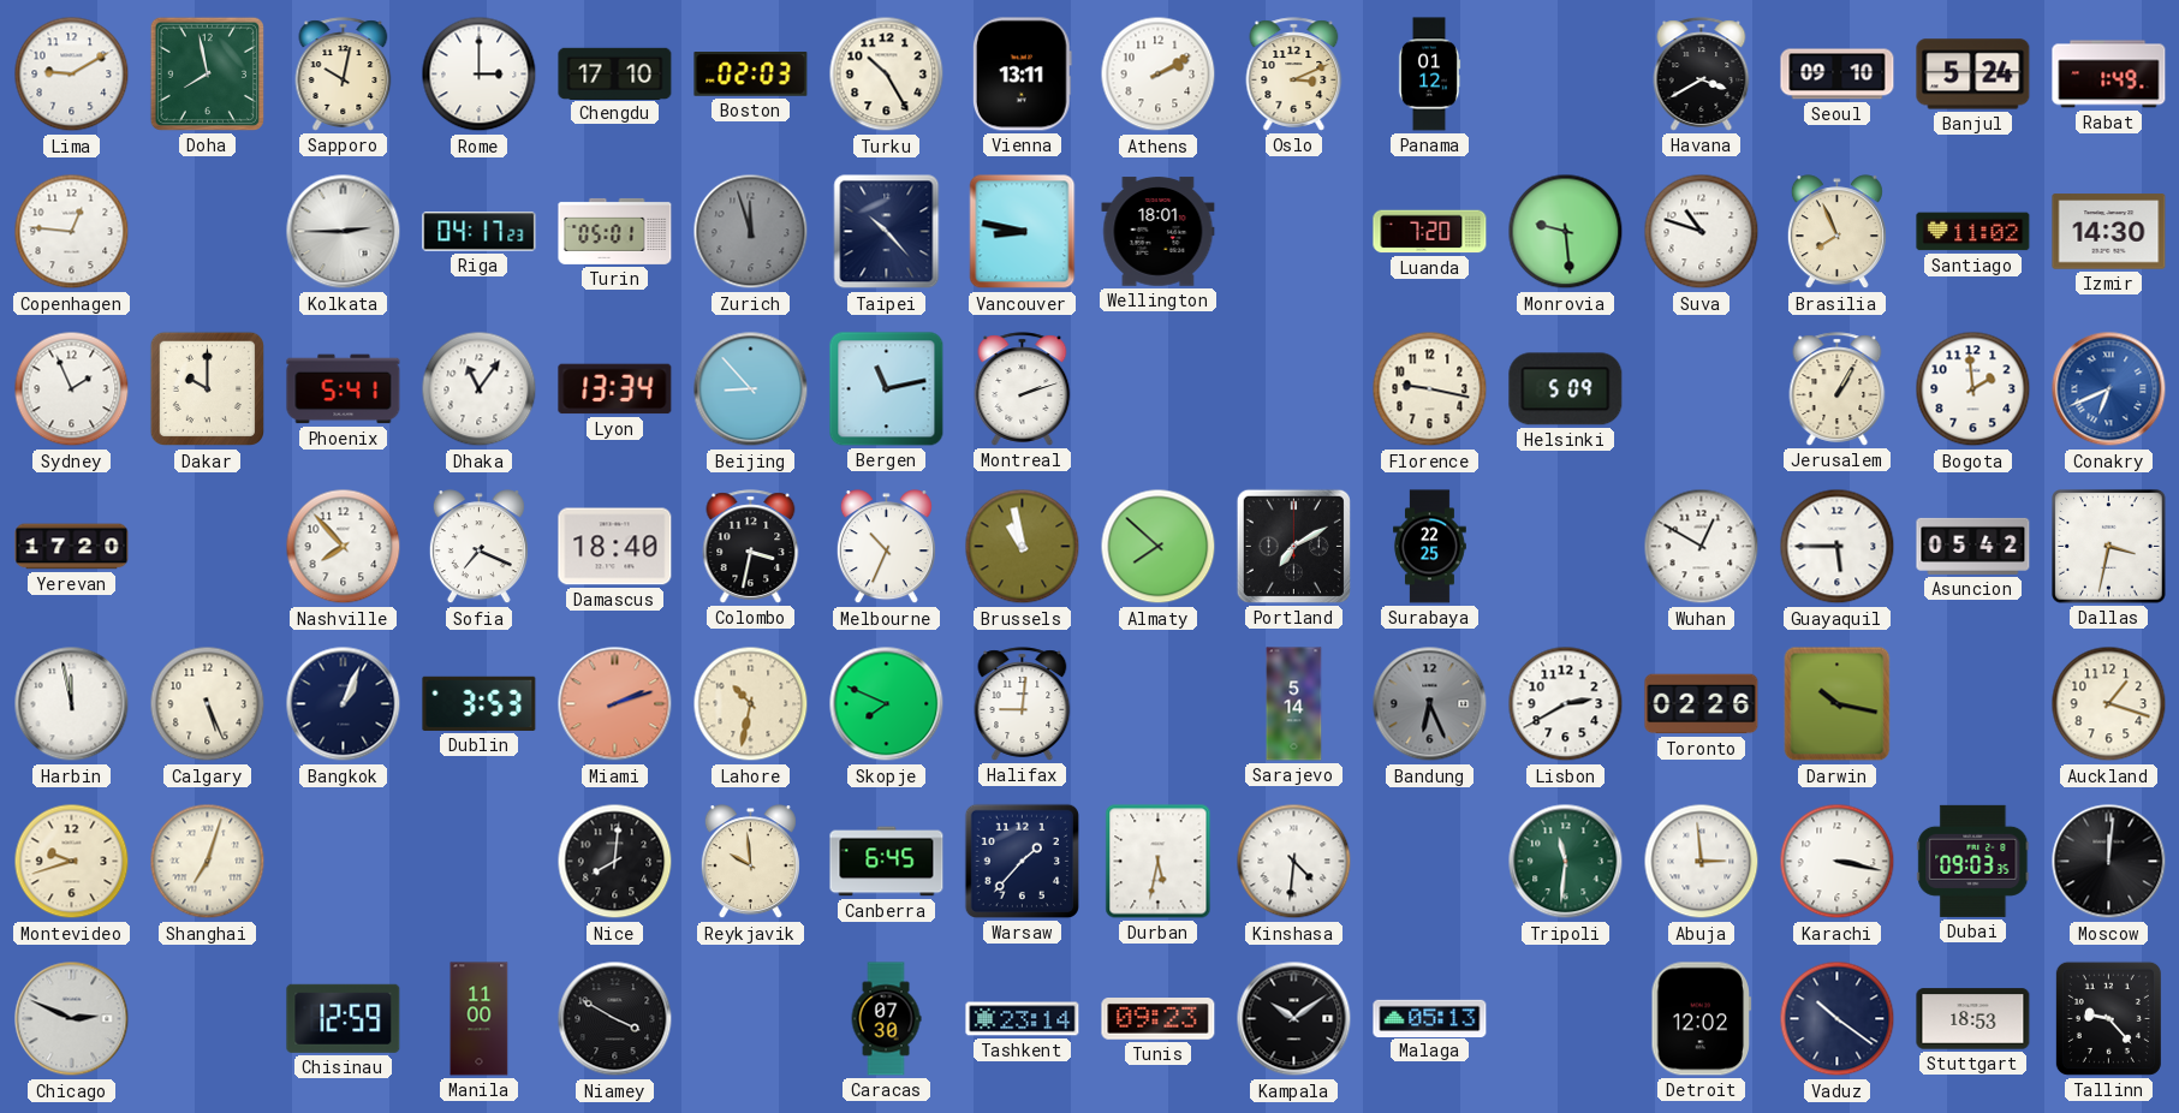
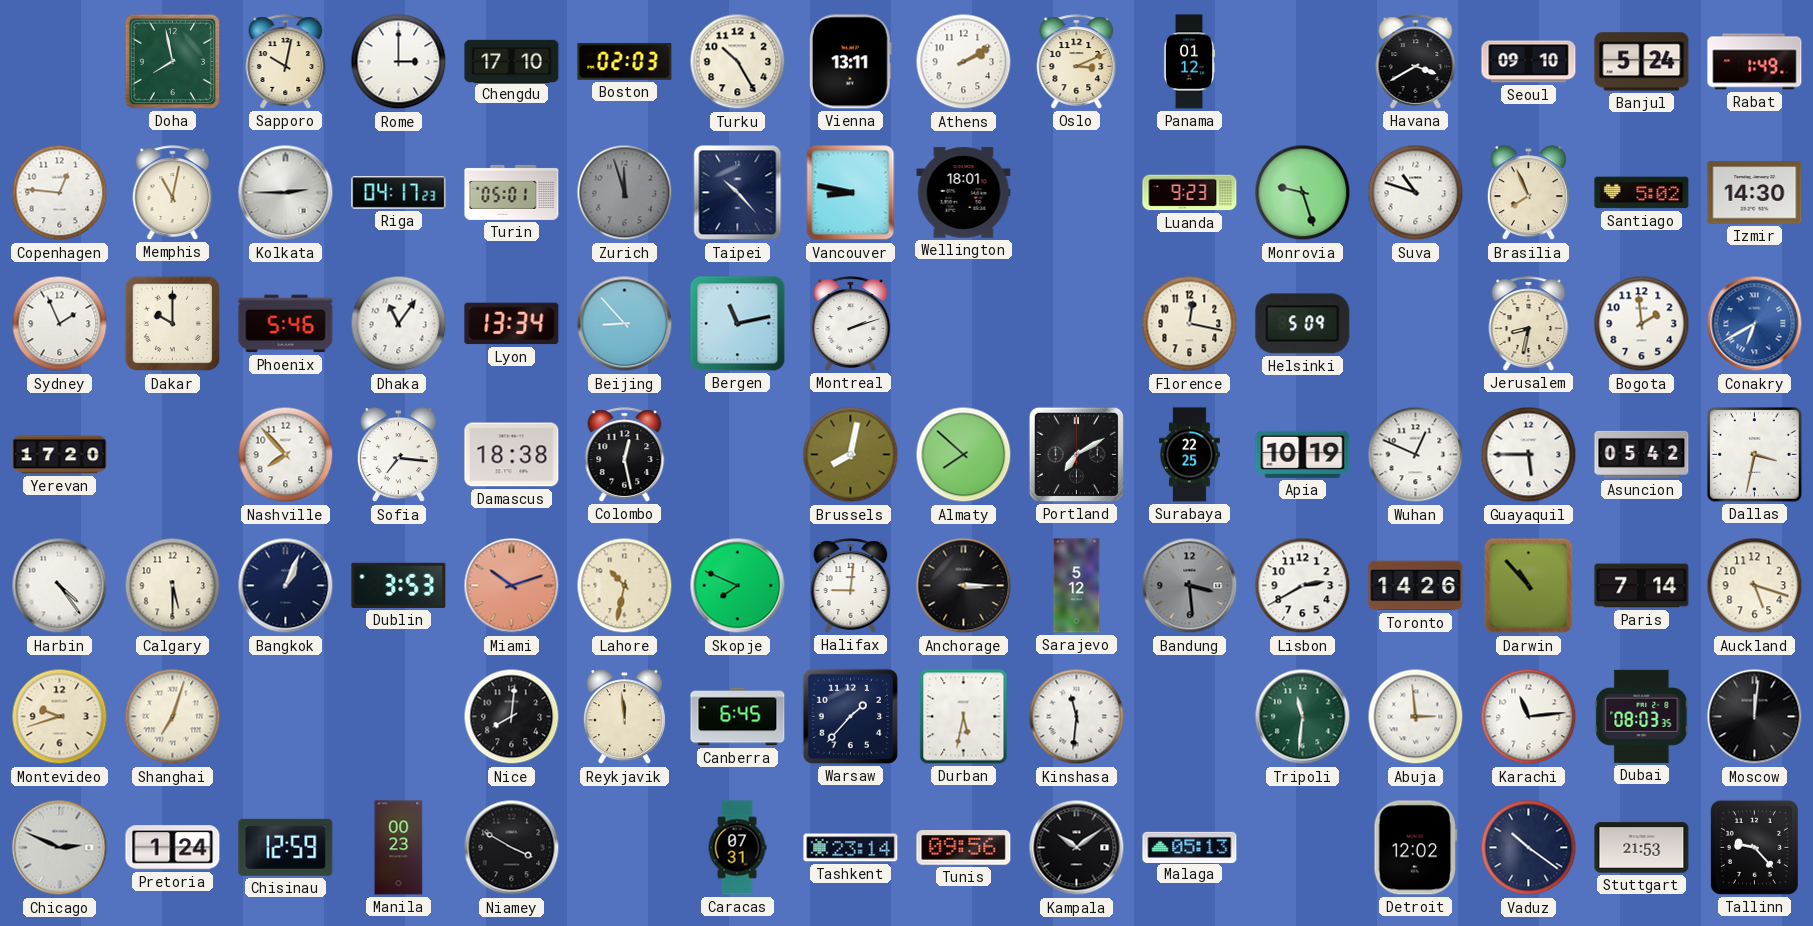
Lima: 9:10 -> none
Memphis: none -> 11:02
Luanda: 7:20 -> 9:23
Monrovia: 9:29 -> 9:27
Santiago: 11:02 -> 5:02
Phoenix: 5:41 -> 5:46
Florence: 9:17 -> 12:17
Jerusalem: 1:05 -> 8:32
Conakry: 6:41 -> 6:40
Sofia: 7:19 -> 7:16
Damascus: 18:40 -> 18:38
Colombo: 3:32 -> 12:28
Melbourne: 10:34 -> none
Brussels: 10:58 -> 8:02
Apia: none -> 10:19
Wuhan: 12:50 -> 12:49
Harbin: 11:58 -> 4:24
Calgary: 5:26 -> 5:30
Miami: 2:12 -> 10:12
Anchorage: none -> 3:15
Sarajevo: 5:14 -> 5:12
Bandung: 6:26 -> 3:29
Toronto: 02:26 -> 14:26
Darwin: 10:17 -> 10:53
Paris: none -> 7:14
Auckland: 1:18 -> 5:18
Reykjavik: 9:59 -> 11:59
Kinshasa: 4:31 -> 11:31
Karachi: 3:17 -> 11:14
Dubai: 09:03 -> 08:03
Pretoria: none -> 1:24
Manila: 11:00 -> 00:23
Caracas: 07:30 -> 07:31
Tunis: 09:23 -> 09:56
Stuttgart: 18:53 -> 21:53
